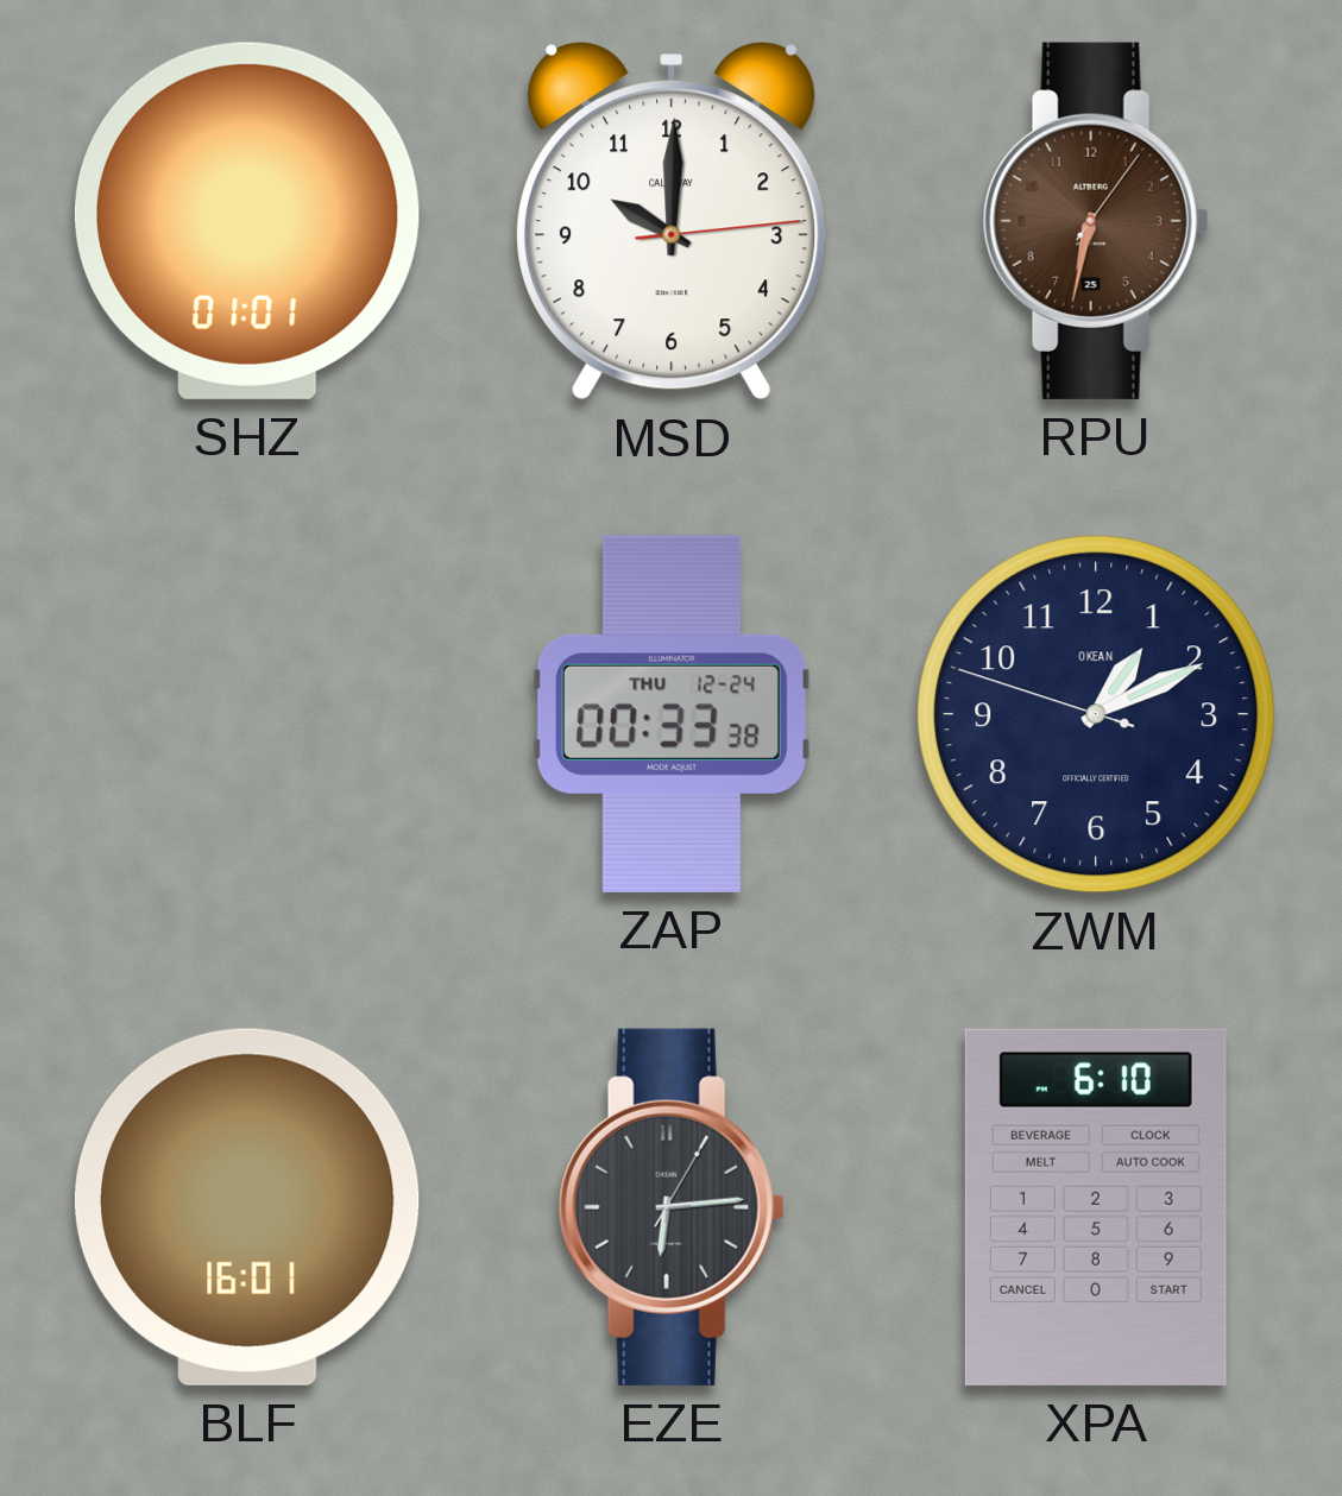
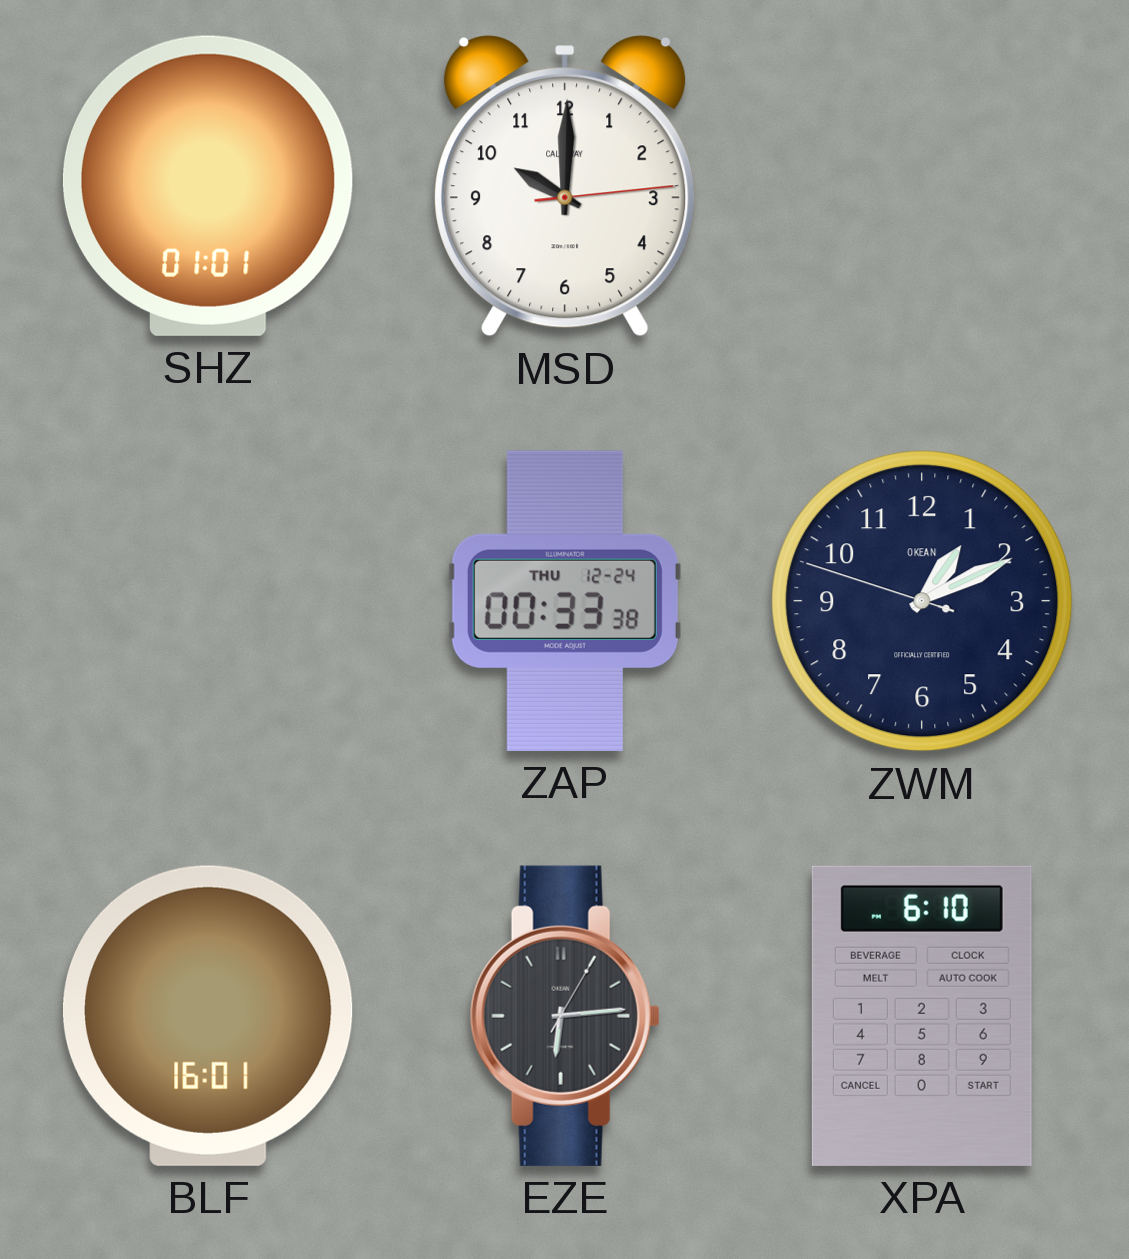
RPU: 6:32 -> none
